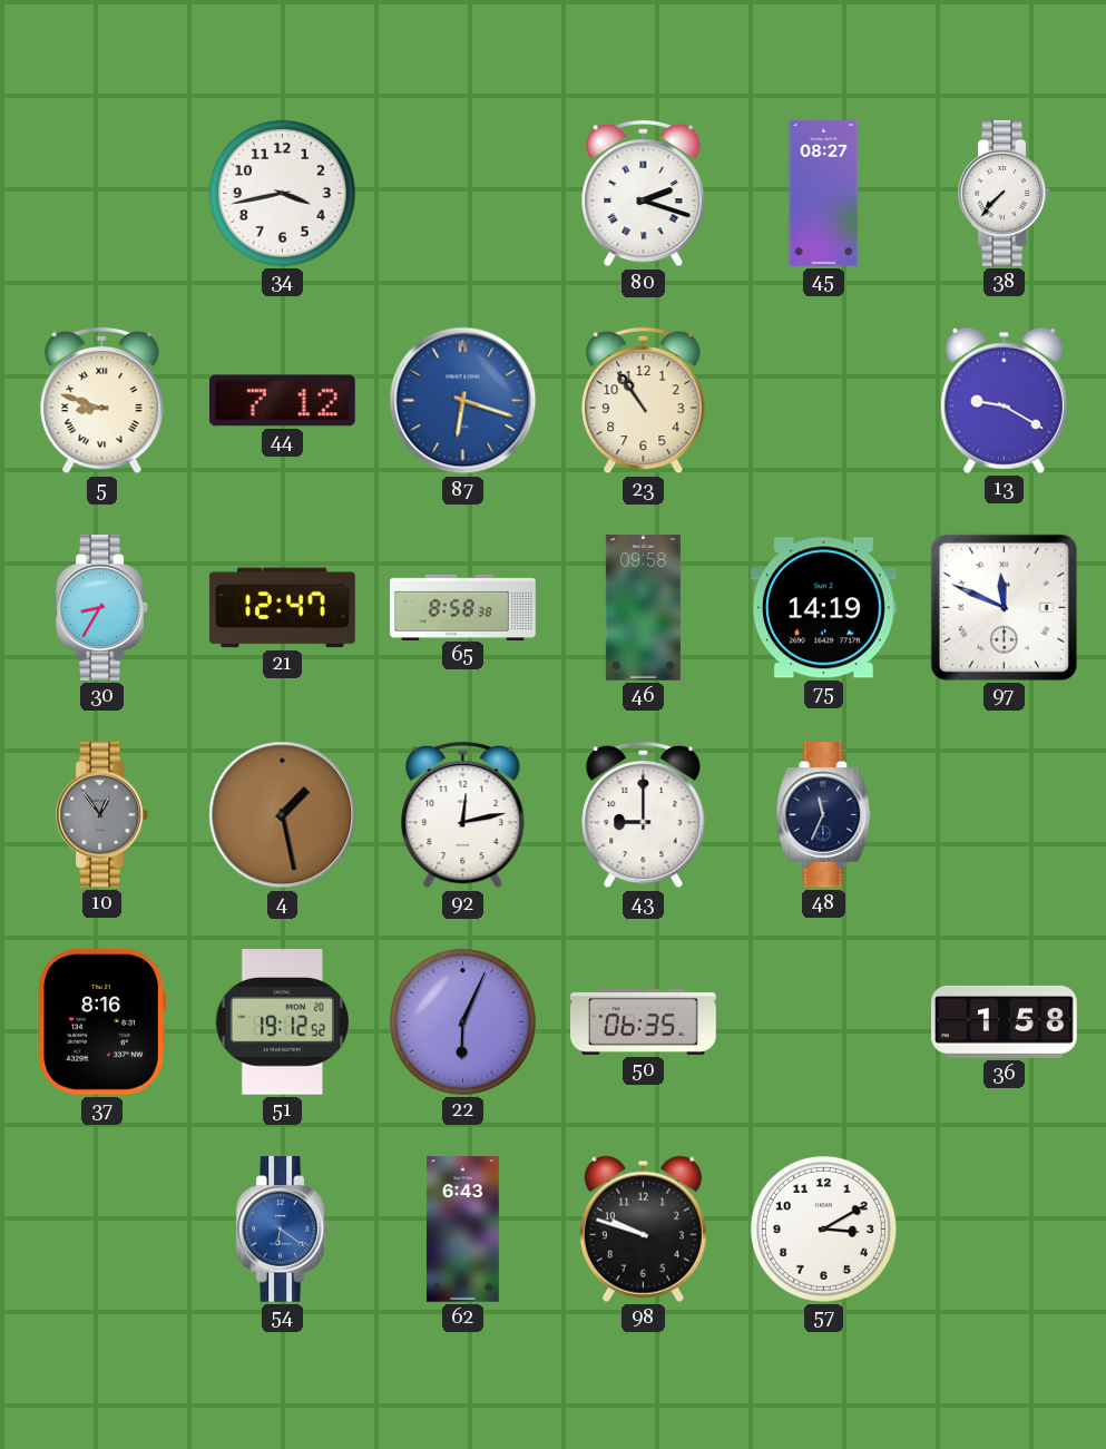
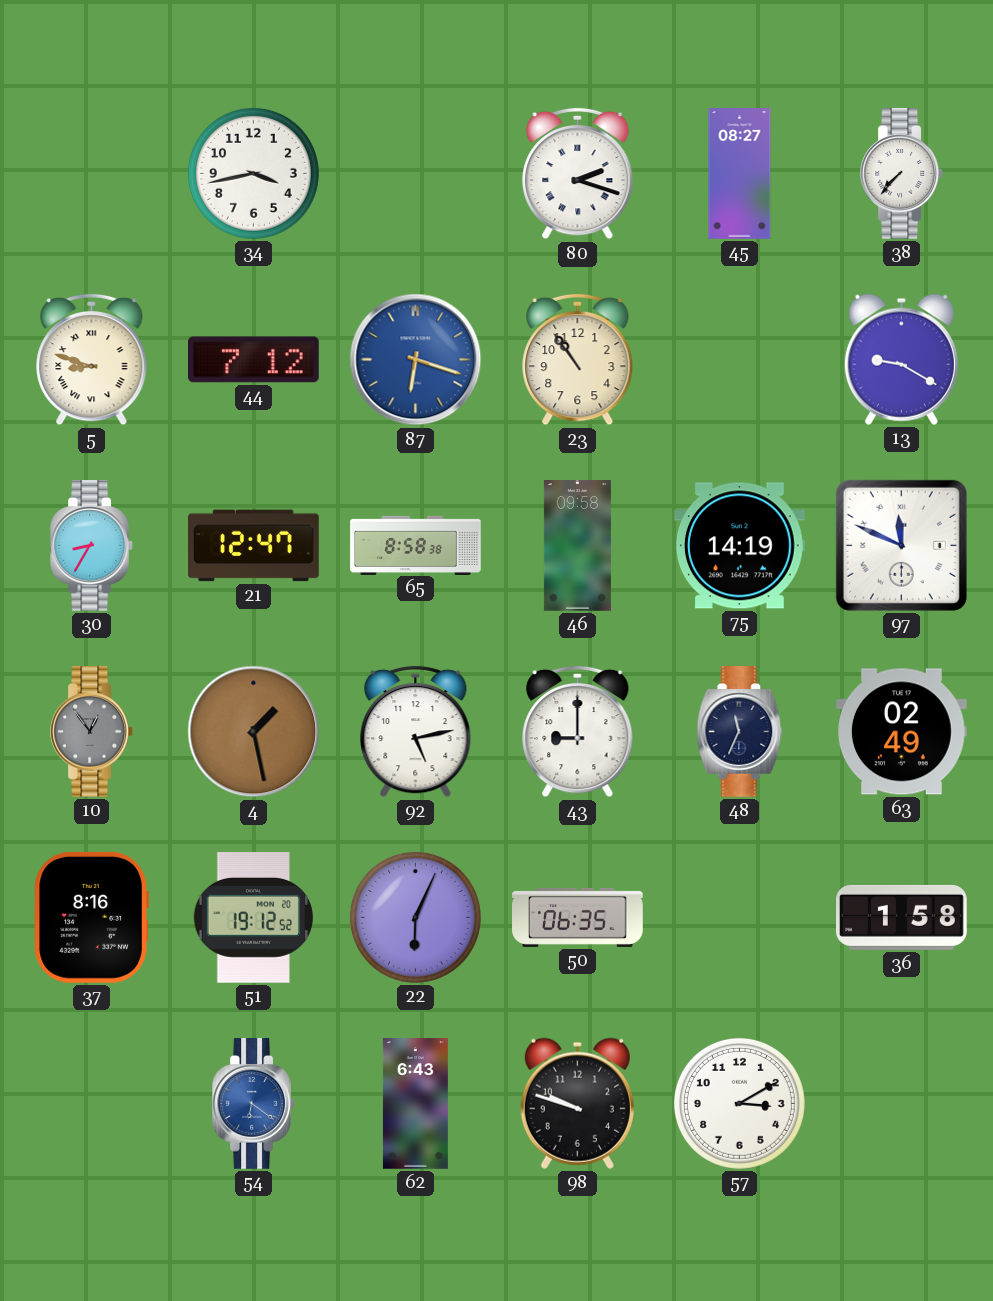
92: 12:13 -> 5:13
63: none -> 02:49
